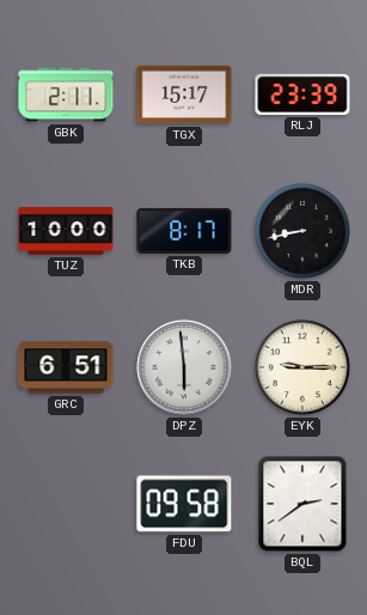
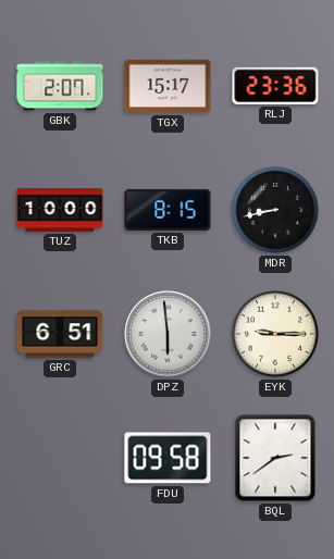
GBK: 2:11 -> 2:07
RLJ: 23:39 -> 23:36
TKB: 8:17 -> 8:15
